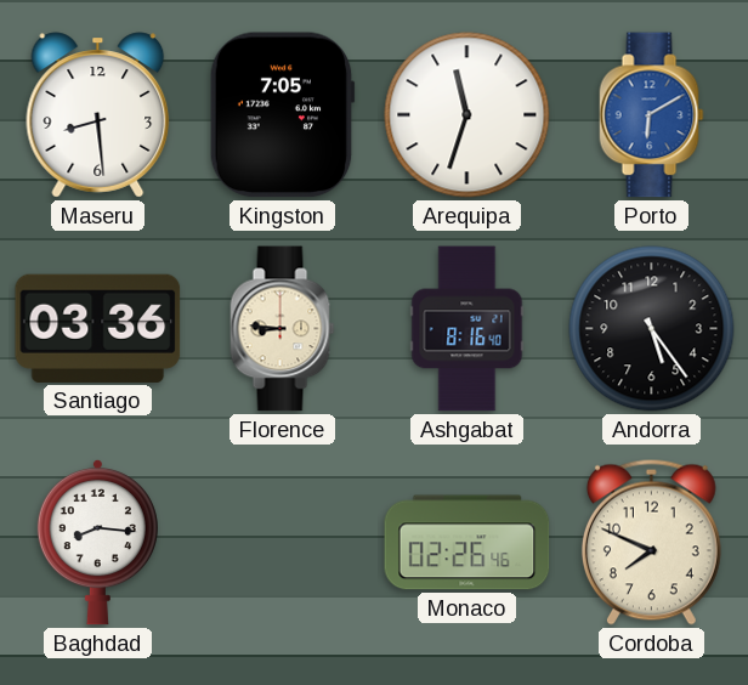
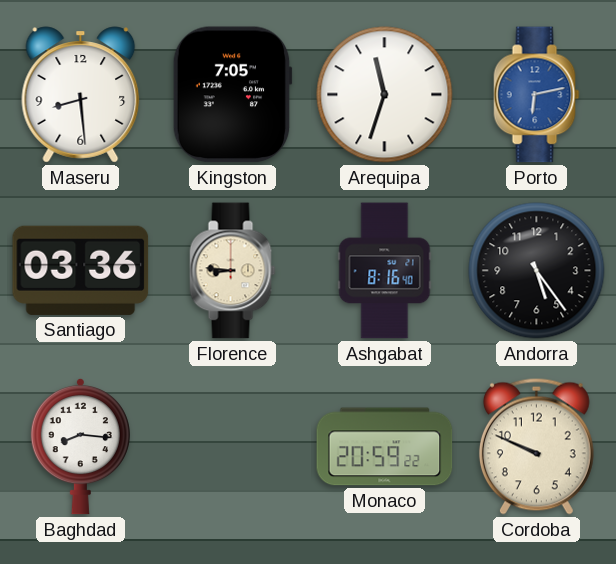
Porto: 6:10 -> 6:13
Monaco: 02:26 -> 20:59
Cordoba: 7:49 -> 9:49
